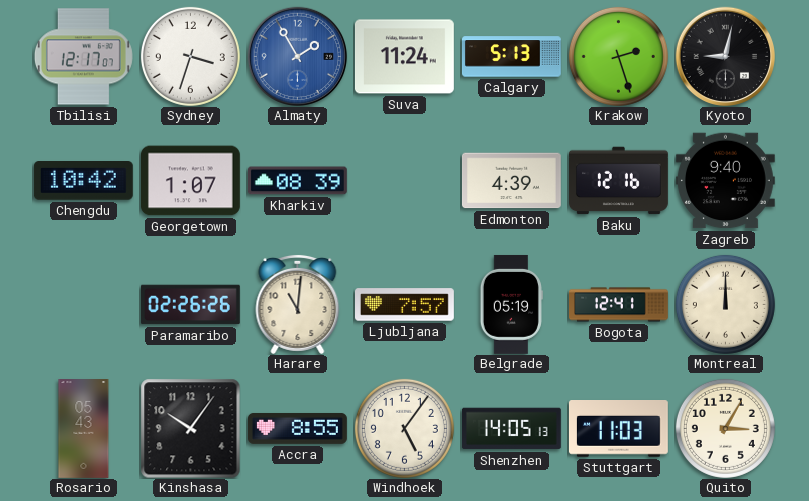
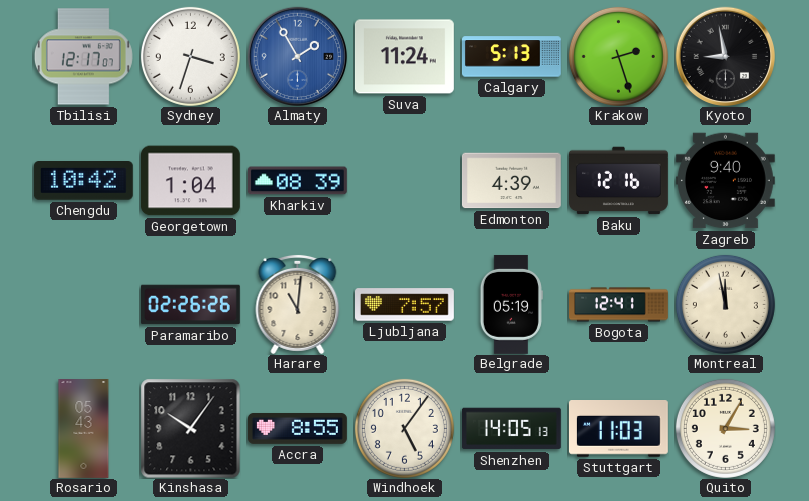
Kyoto: 9:02 -> 8:58
Georgetown: 1:07 -> 1:04
Montreal: 12:00 -> 11:58
